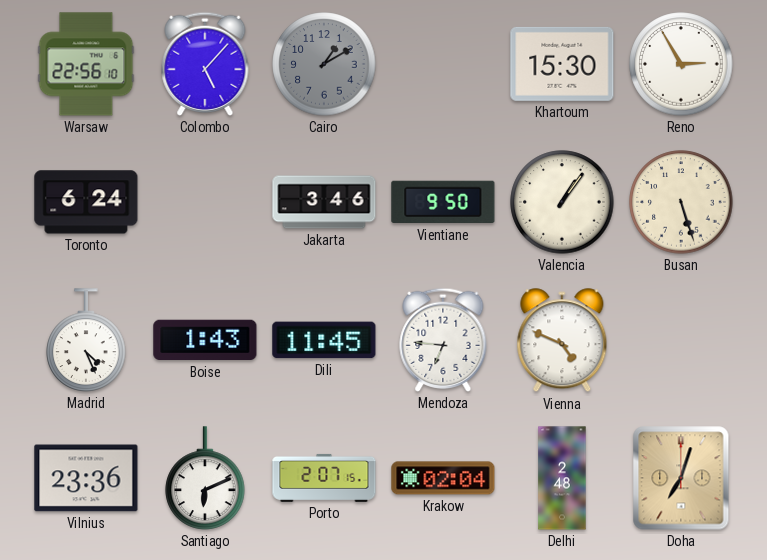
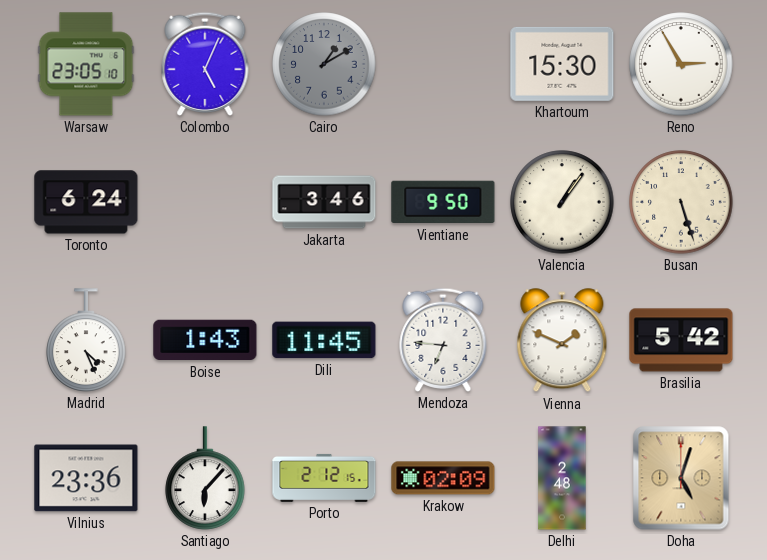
Warsaw: 22:56 -> 23:05
Colombo: 5:07 -> 5:04
Vienna: 4:49 -> 1:49
Brasilia: none -> 5:42
Santiago: 6:11 -> 6:07
Porto: 2:07 -> 2:12
Krakow: 02:04 -> 02:09
Doha: 7:03 -> 5:03
